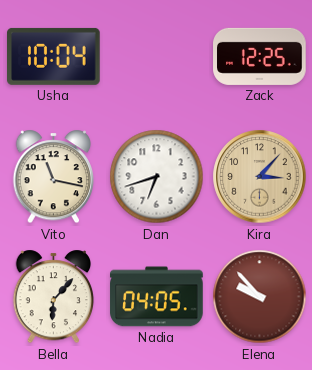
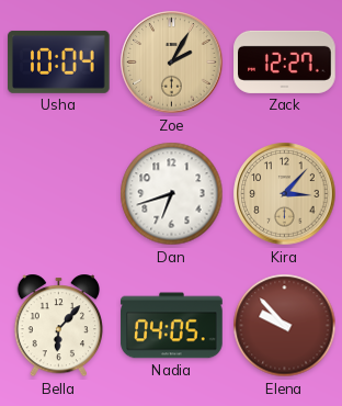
Zoe: none -> 2:05
Zack: 12:25 -> 12:27
Vito: 11:17 -> none
